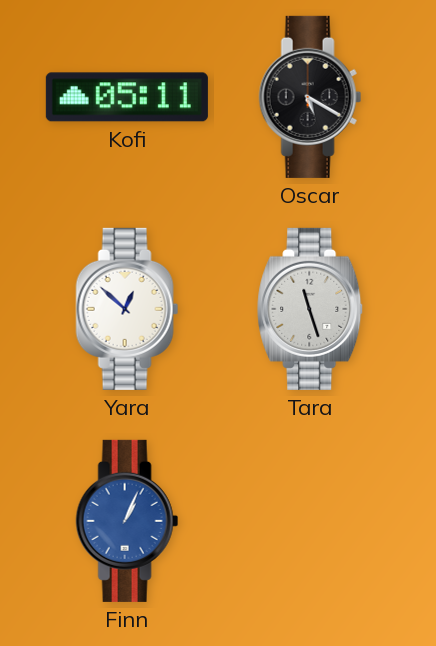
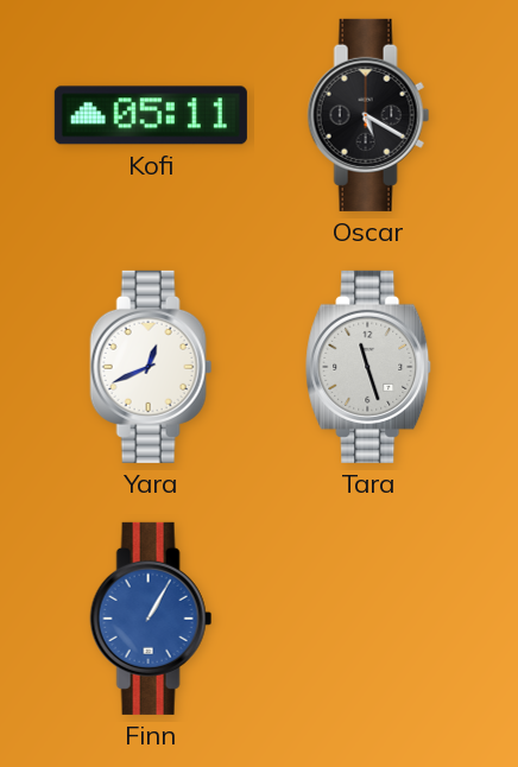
Yara: 12:52 -> 12:41
Finn: 1:04 -> 1:05
